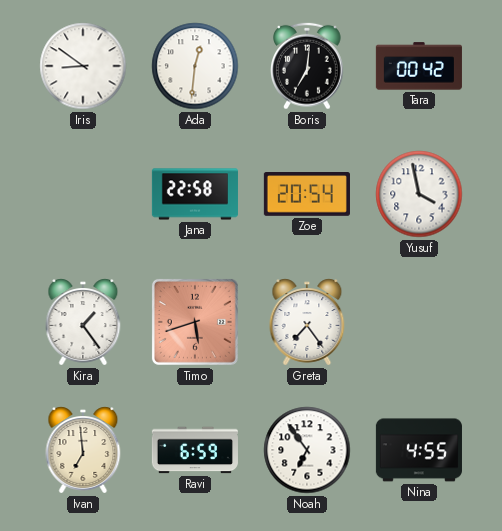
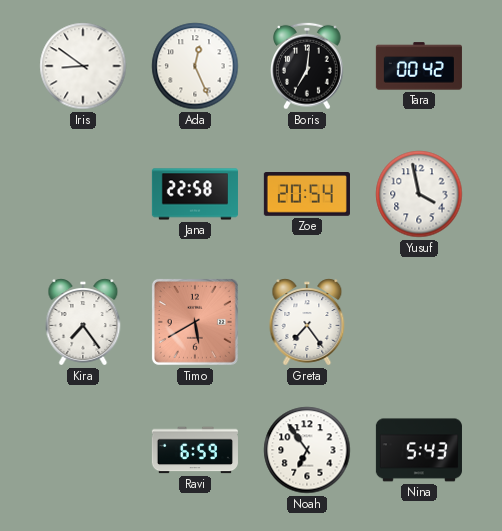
Ada: 12:31 -> 12:26
Kira: 1:24 -> 7:24
Timo: 5:42 -> 5:40
Ivan: 6:59 -> none
Nina: 4:55 -> 5:43
